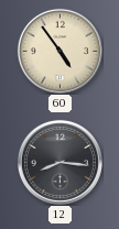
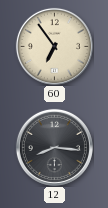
60: 4:54 -> 6:54
